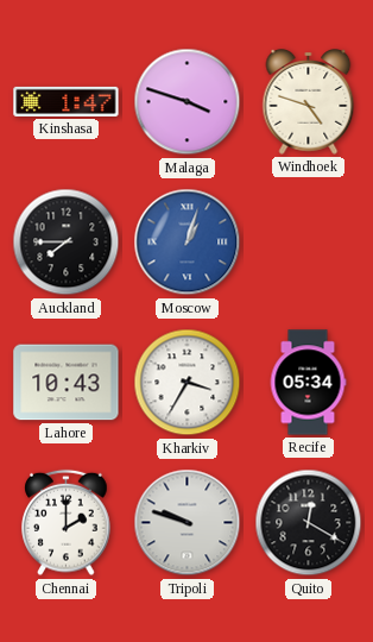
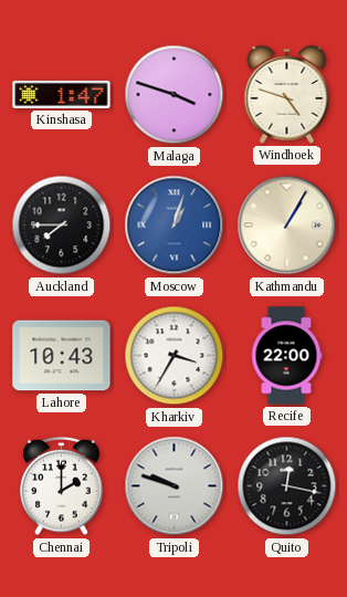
Kathmandu: none -> 1:05
Recife: 05:34 -> 22:00
Quito: 12:20 -> 12:17
